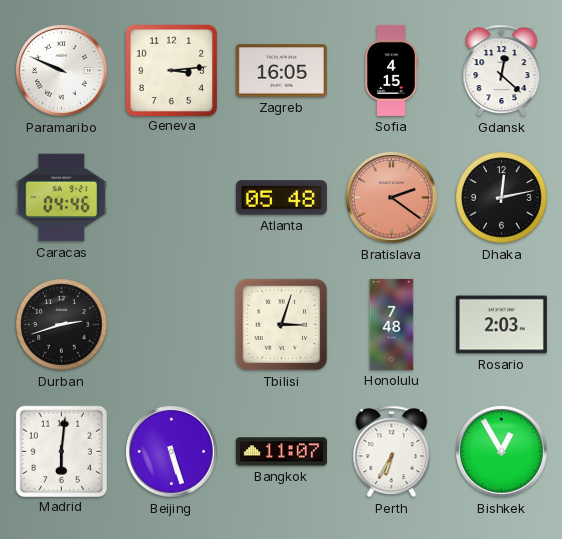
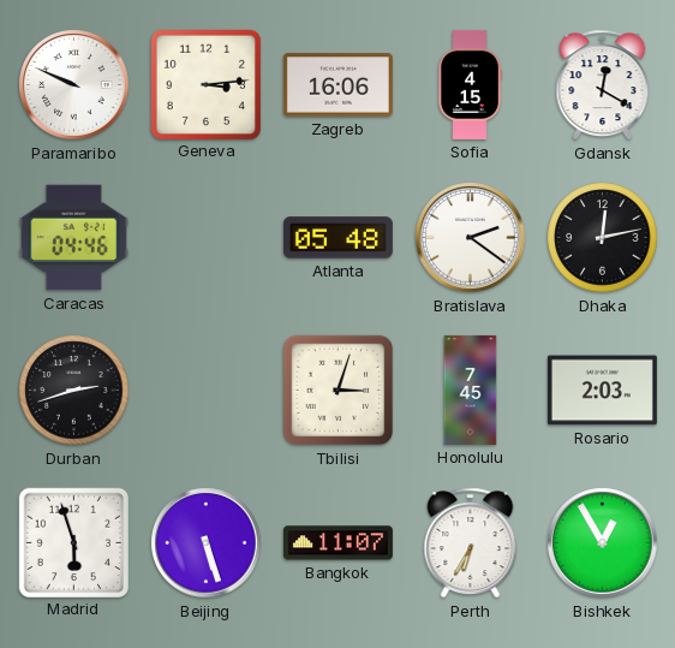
Zagreb: 16:05 -> 16:06
Gdansk: 12:22 -> 12:20
Bratislava dial: salmon -> white
Honolulu: 7:48 -> 7:45
Madrid: 6:01 -> 5:57
